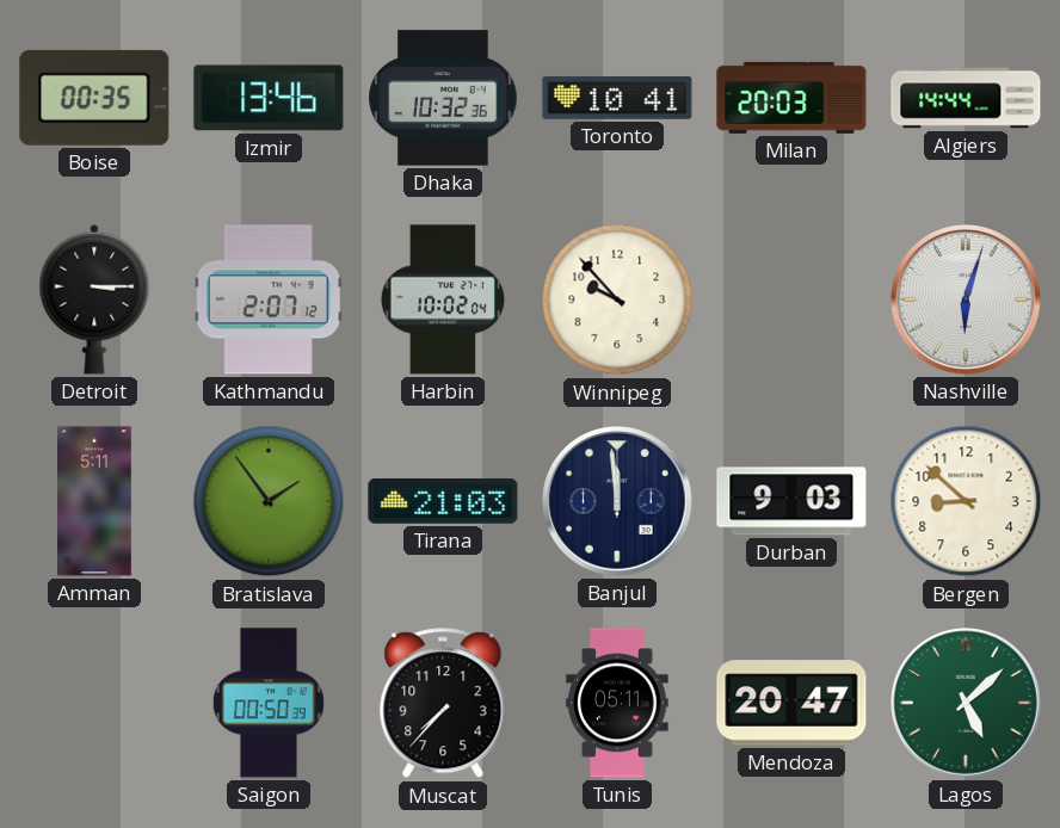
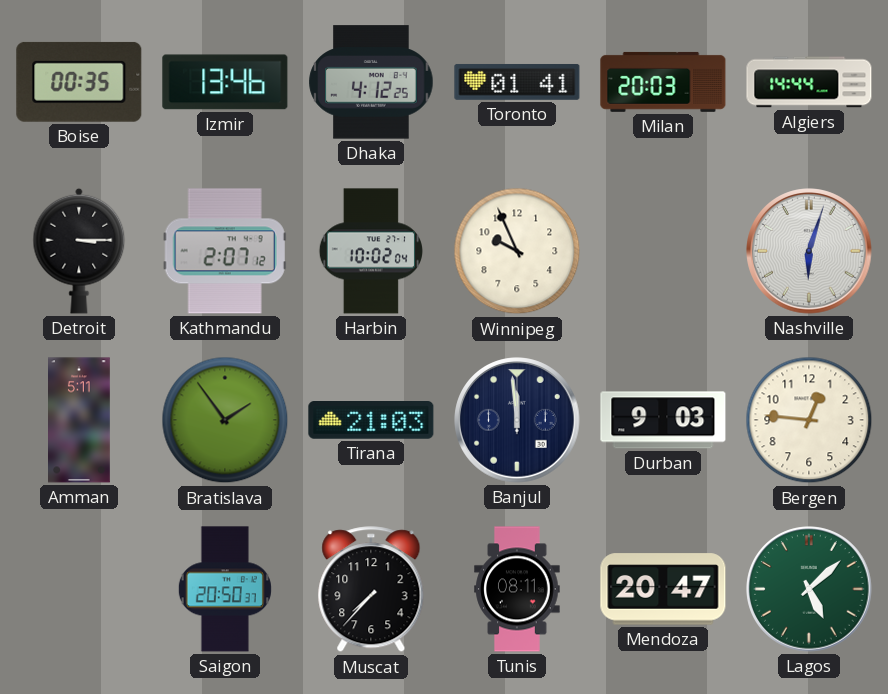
Dhaka: 10:32 -> 4:12
Toronto: 10:41 -> 01:41
Winnipeg: 9:53 -> 9:56
Bergen: 8:52 -> 12:46
Saigon: 00:50 -> 20:50
Tunis: 05:11 -> 08:11
